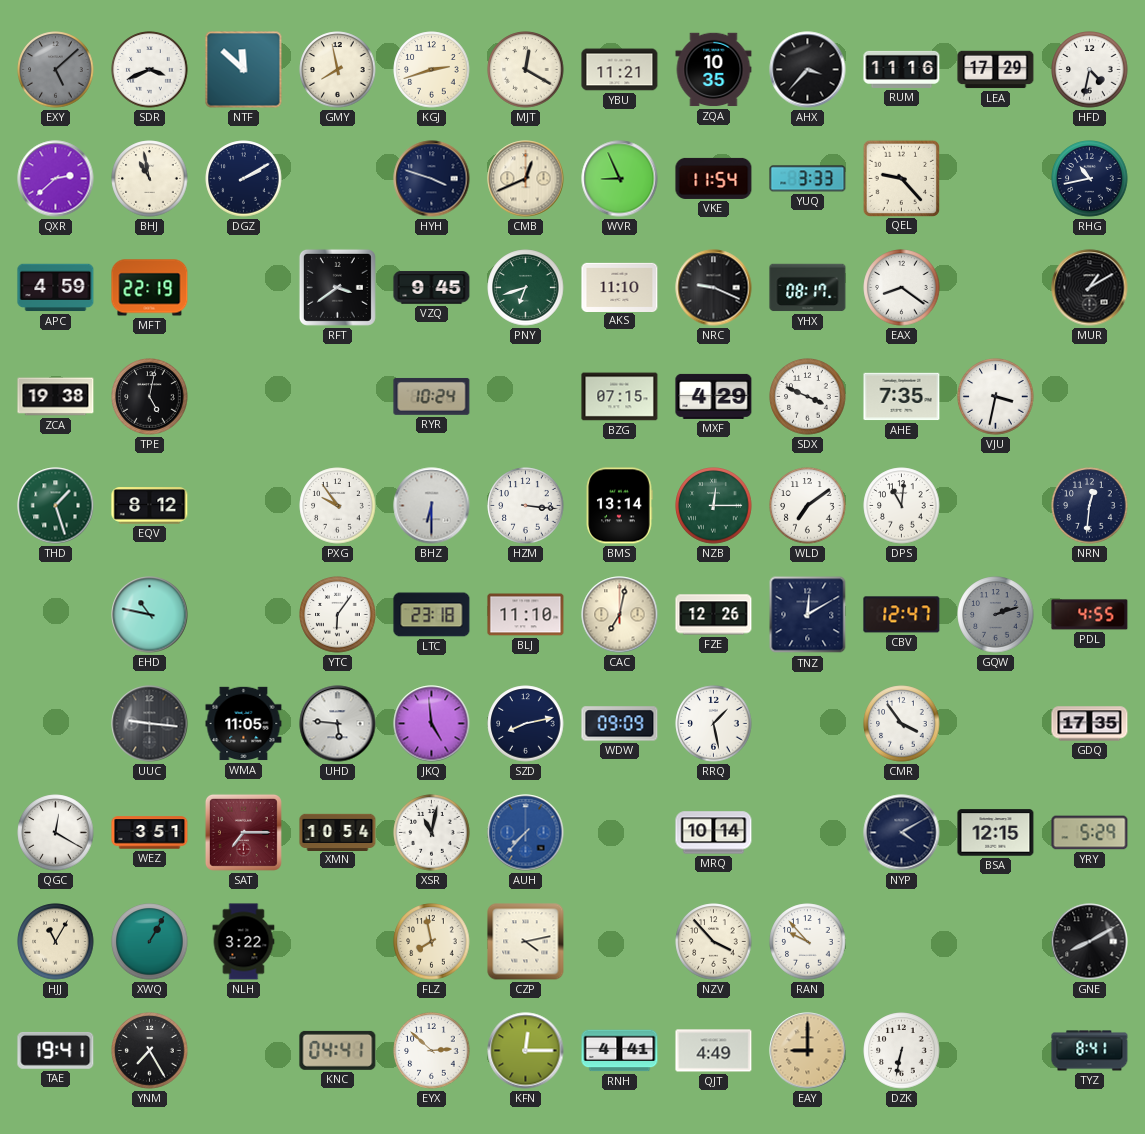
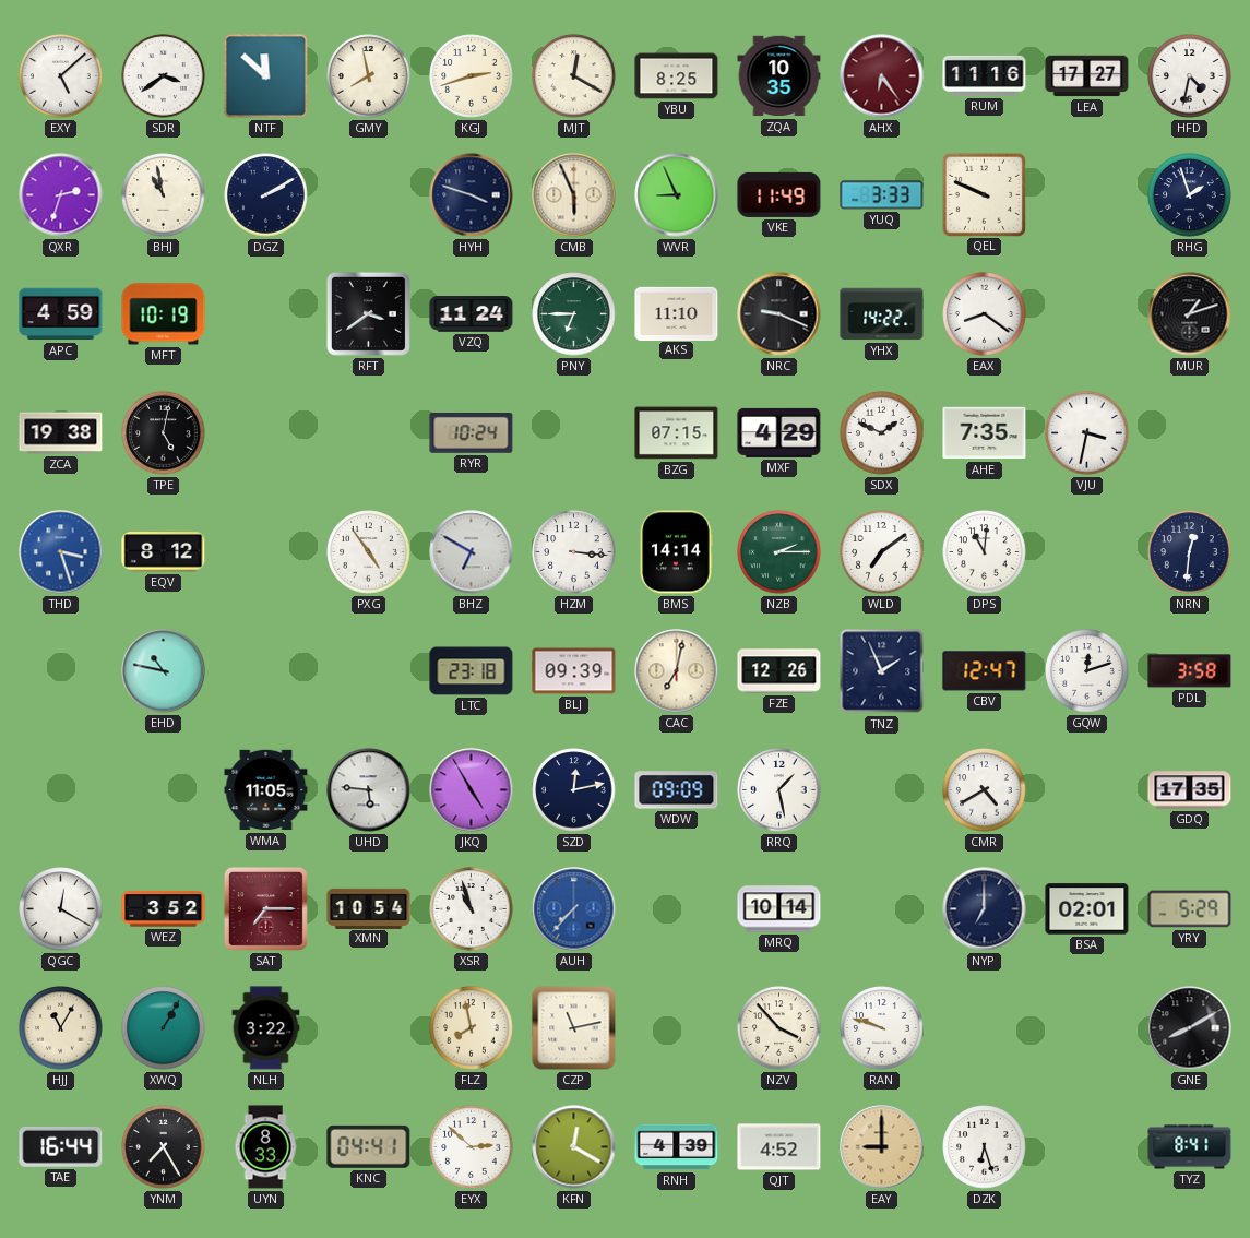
EXY dial: grey -> white
SDR: 3:41 -> 3:39
YBU: 11:21 -> 8:25
AHX: 3:37 -> 6:24
AHX dial: black -> burgundy
LEA: 17:29 -> 17:27
QXR: 2:38 -> 2:33
CMB: 12:41 -> 5:56
VKE: 11:54 -> 11:49
QEL: 9:23 -> 9:49
RHG: 10:43 -> 1:57
MFT: 22:19 -> 10:19
VZQ: 9:45 -> 11:24
PNY: 6:42 -> 6:45
YHX: 08:17 -> 14:22
MUR: 1:10 -> 1:12
SDX: 3:49 -> 1:49
THD: 1:27 -> 3:27
THD dial: green -> blue
PXG: 9:54 -> 4:54
BHZ: 6:30 -> 6:50
BMS: 13:14 -> 14:14
NZB: 12:15 -> 2:15
YTC: 6:06 -> none
BLJ: 11:10 -> 09:39
TNZ: 12:10 -> 1:56
GQW: 2:12 -> 12:12
GQW dial: grey -> white
PDL: 4:55 -> 3:58
UUC: 9:16 -> none
JKQ: 4:59 -> 4:55
SZD: 8:13 -> 12:13
CMR: 3:54 -> 4:40
WEZ: 3:51 -> 3:52
XSR: 11:02 -> 10:57
NYP: 4:10 -> 7:00
BSA: 12:15 -> 02:01
CZP: 4:13 -> 11:13
RAN: 9:53 -> 9:48
TAE: 19:41 -> 16:44
UYN: none -> 8:33
KFN: 12:15 -> 12:20
RNH: 4:41 -> 4:39
QJT: 4:49 -> 4:52
DZK: 6:32 -> 6:27
